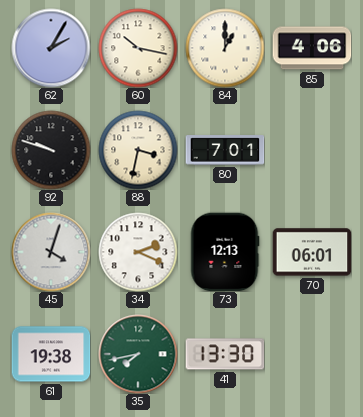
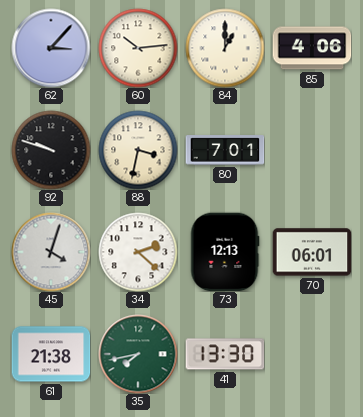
62: 2:05 -> 3:07
60: 10:17 -> 10:14
34: 2:19 -> 2:22
61: 19:38 -> 21:38
